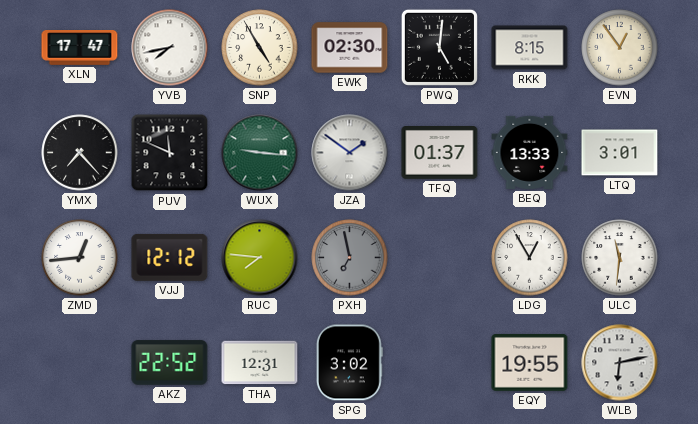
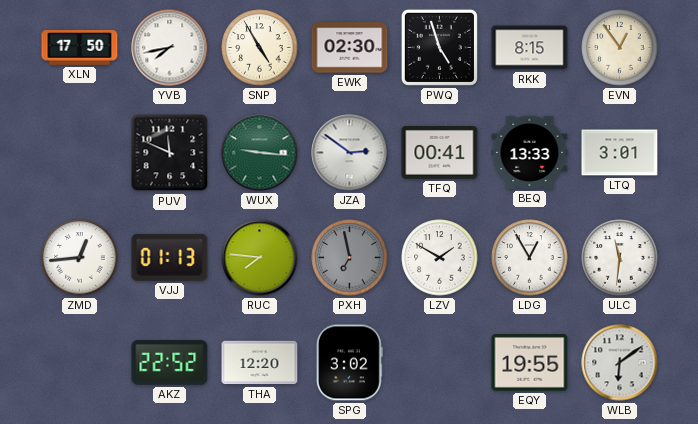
XLN: 17:47 -> 17:50
PWQ: 5:01 -> 4:57
YMX: 7:23 -> none
JZA: 1:51 -> 2:51
TFQ: 01:37 -> 00:41
VJJ: 12:12 -> 01:13
LZV: none -> 1:50
THA: 12:31 -> 12:20
WLB: 6:13 -> 6:09
